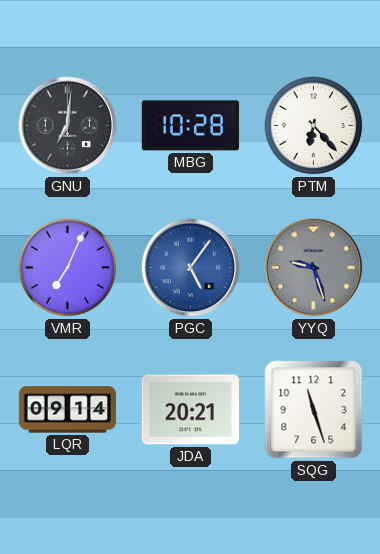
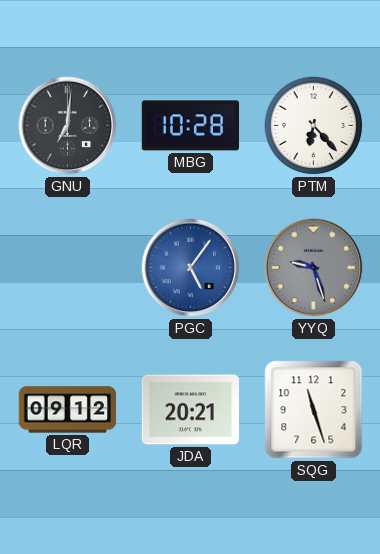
VMR: 7:04 -> none
LQR: 09:14 -> 09:12
